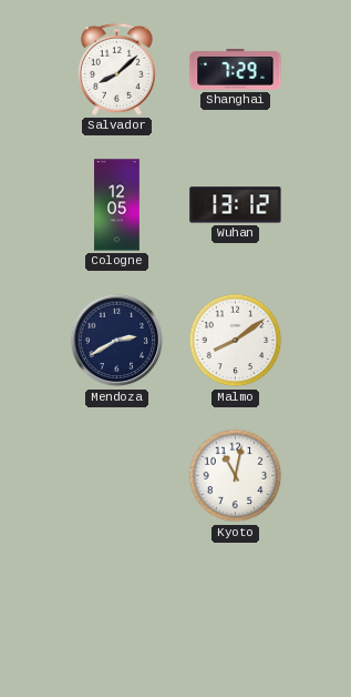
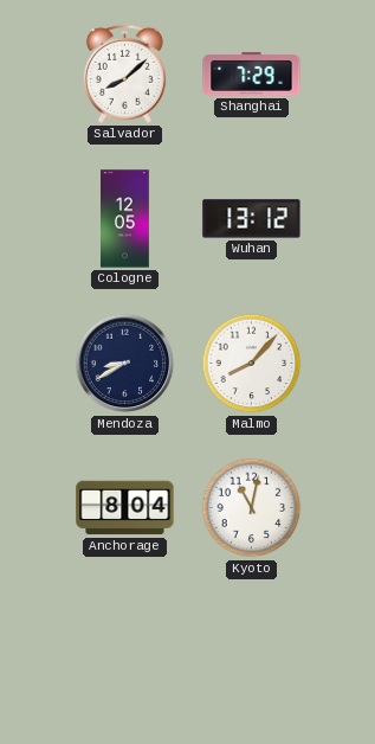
Mendoza: 2:40 -> 8:40
Malmo: 8:09 -> 8:07
Anchorage: none -> 8:04
